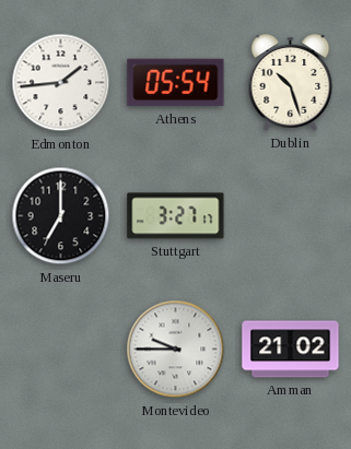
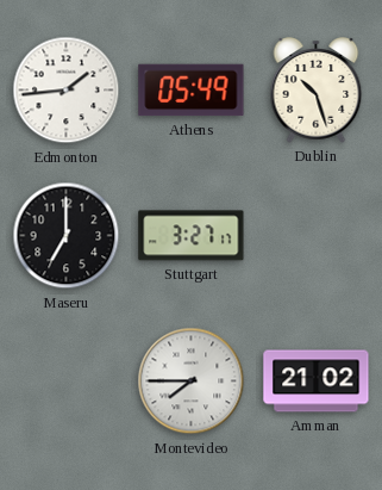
Athens: 05:54 -> 05:49
Montevideo: 9:45 -> 7:45
